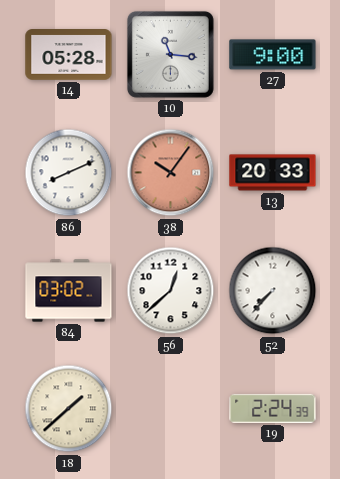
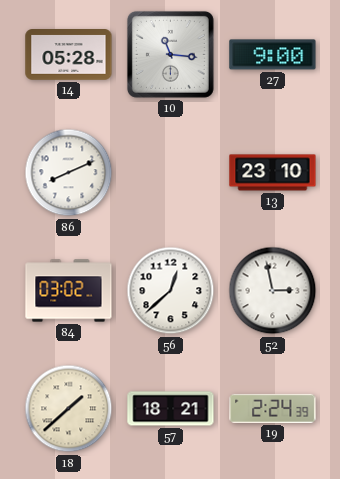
38: 10:06 -> none
13: 20:33 -> 23:10
52: 7:37 -> 2:58
57: none -> 18:21
